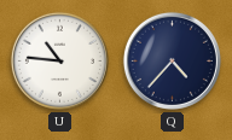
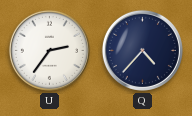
U: 10:46 -> 2:36
